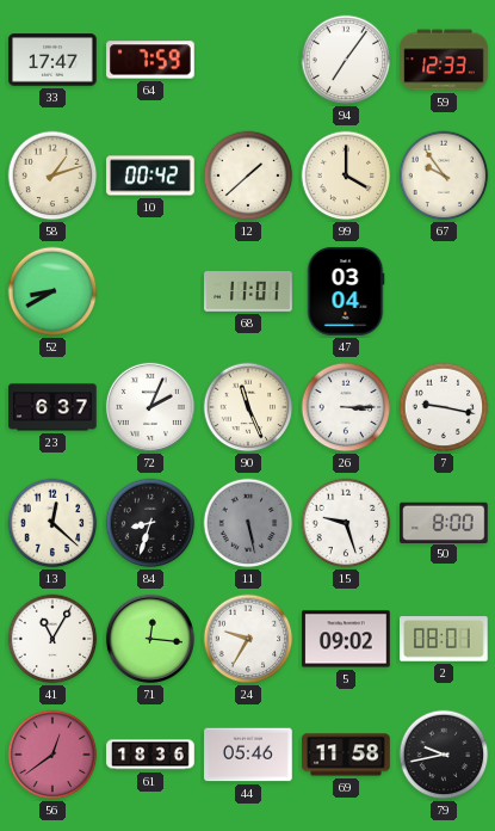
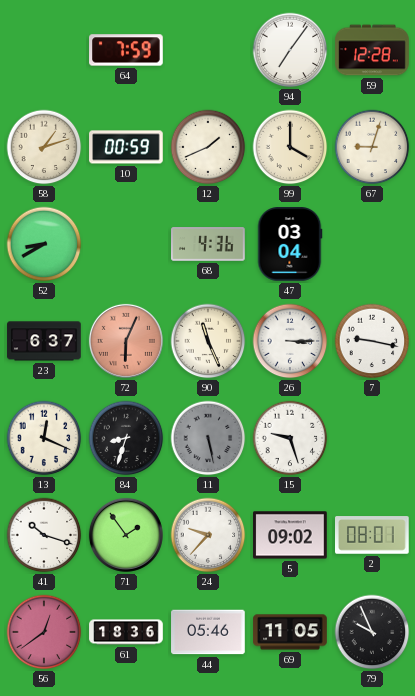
33: 17:47 -> none
59: 12:33 -> 12:28
10: 00:42 -> 00:59
12: 1:38 -> 1:41
67: 9:54 -> 9:03
68: 11:01 -> 4:36
72: 2:04 -> 6:04
72 dial: white -> salmon
13: 12:22 -> 12:19
50: 8:00 -> none
41: 11:05 -> 10:18
71: 12:16 -> 1:54
24: 9:35 -> 9:37
69: 11:58 -> 11:05
79: 9:43 -> 9:56
